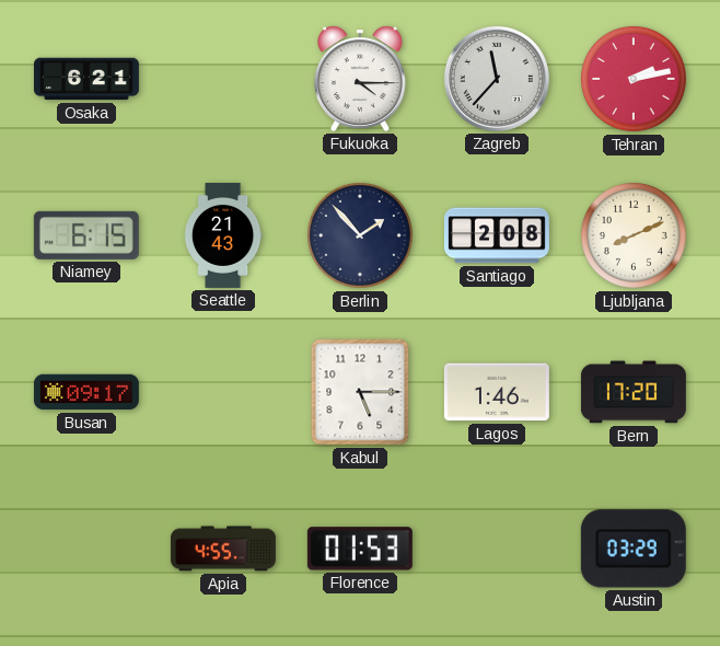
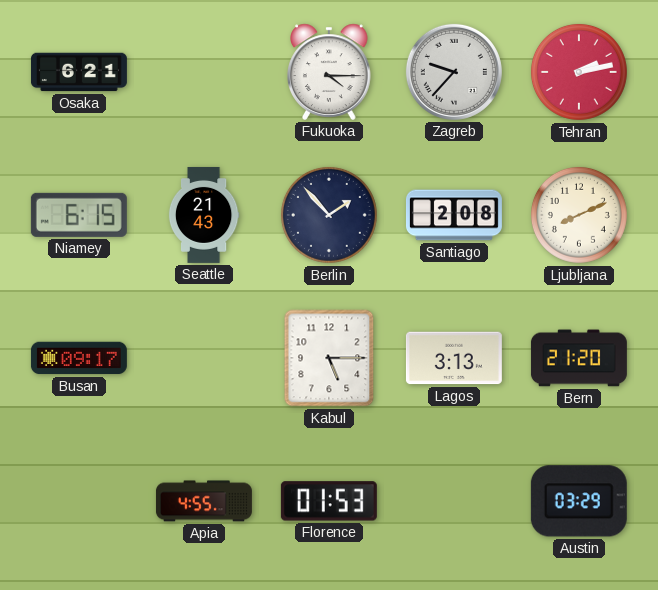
Zagreb: 11:37 -> 9:37
Lagos: 1:46 -> 3:13
Bern: 17:20 -> 21:20
